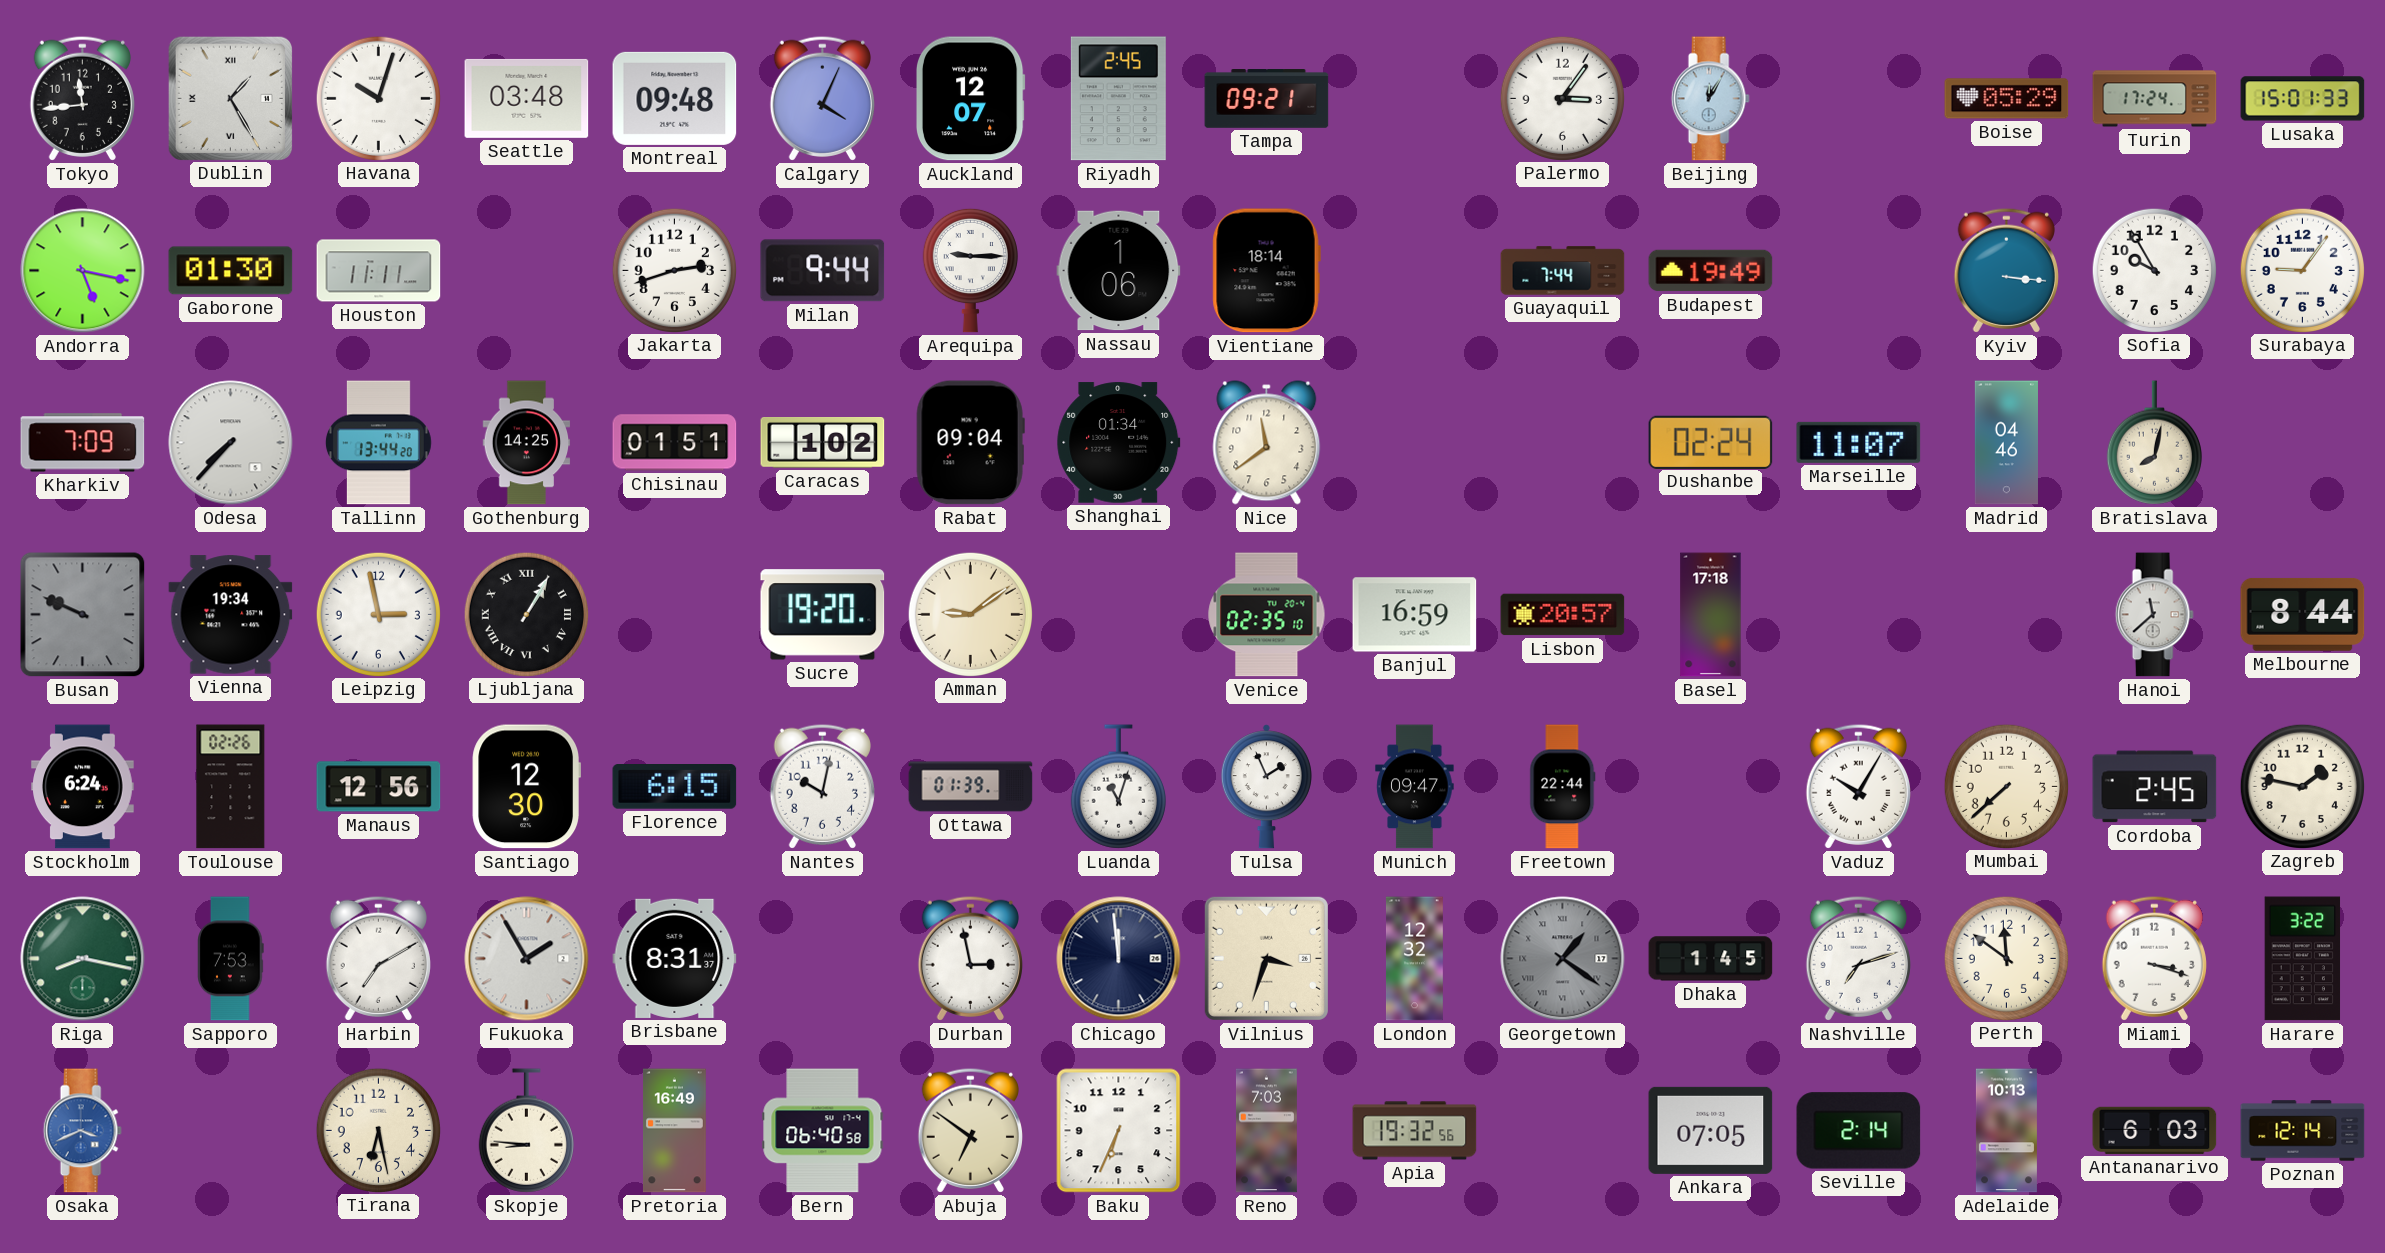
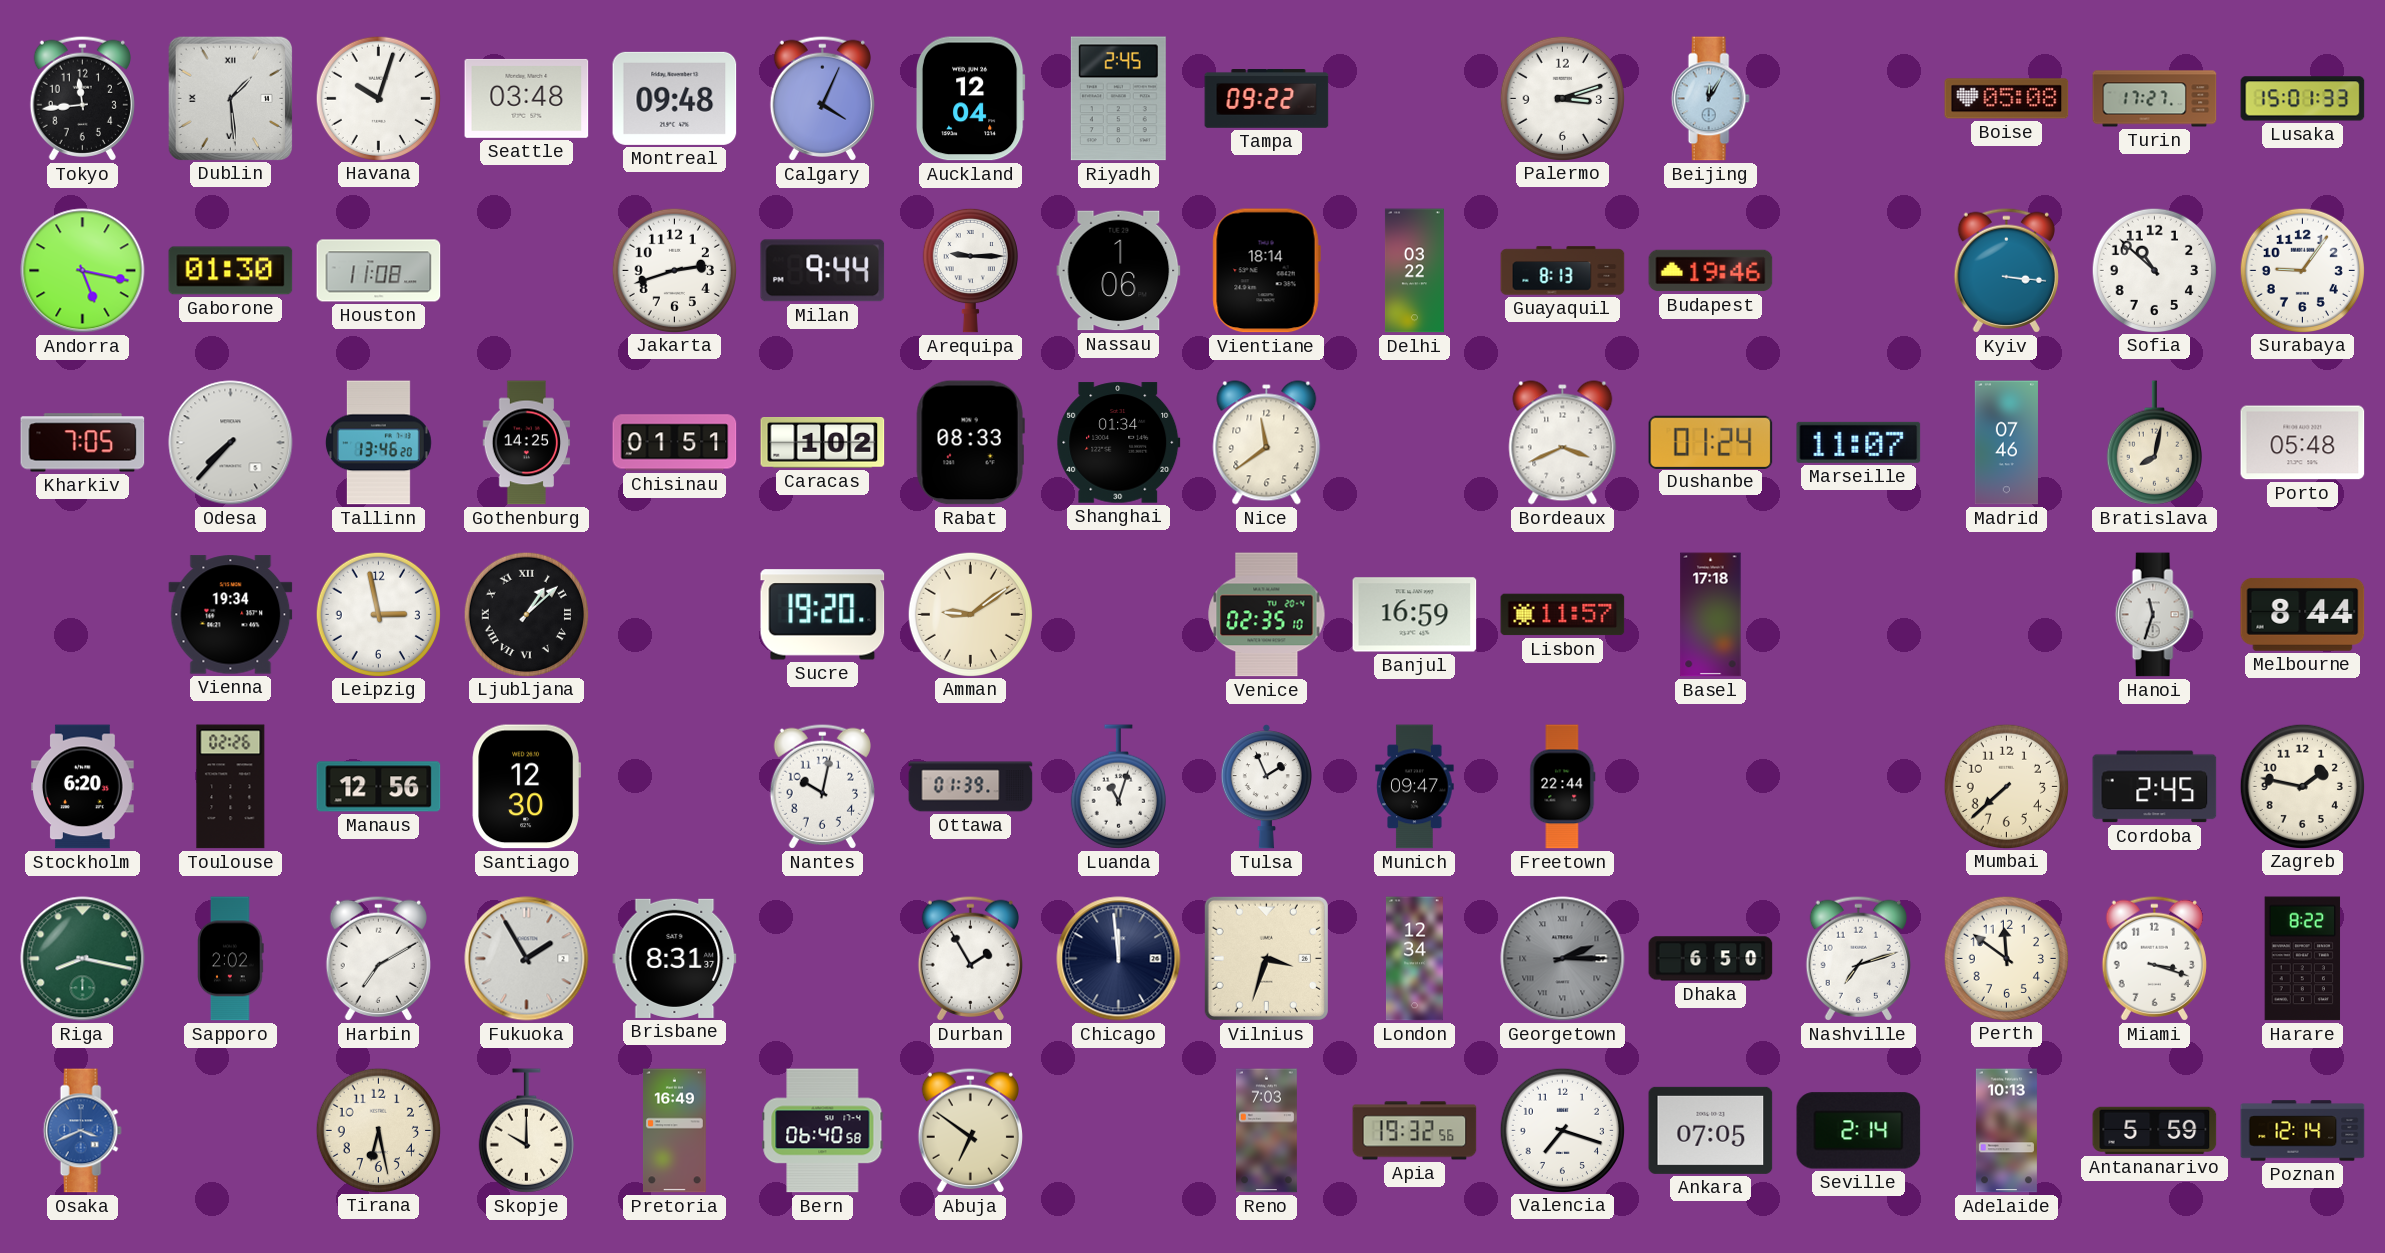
Dublin: 1:25 -> 1:29
Auckland: 12:07 -> 12:04
Tampa: 09:21 -> 09:22
Palermo: 3:06 -> 3:12
Boise: 05:29 -> 05:08
Turin: 17:24 -> 17:27
Houston: 11:11 -> 11:08
Delhi: none -> 03:22
Guayaquil: 7:44 -> 8:13
Budapest: 19:49 -> 19:46
Sofia: 9:55 -> 10:52
Kharkiv: 7:09 -> 7:05
Tallinn: 13:44 -> 13:46
Rabat: 09:04 -> 08:33
Bordeaux: none -> 3:41
Dushanbe: 02:24 -> 01:24
Madrid: 04:46 -> 07:46
Porto: none -> 05:48
Busan: 9:49 -> none
Ljubljana: 1:05 -> 1:08
Lisbon: 20:57 -> 11:57
Hanoi: 11:38 -> 11:33
Stockholm: 6:24 -> 6:20
Florence: 6:15 -> none
Vaduz: 10:05 -> none
Sapporo: 7:53 -> 2:02
Durban: 2:58 -> 1:55
London: 12:32 -> 12:34
Georgetown: 1:21 -> 2:15
Dhaka: 1:45 -> 6:50
Harare: 3:22 -> 8:22
Skopje: 8:46 -> 10:00
Baku: 6:34 -> none
Valencia: none -> 7:18
Antananarivo: 6:03 -> 5:59
